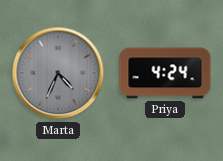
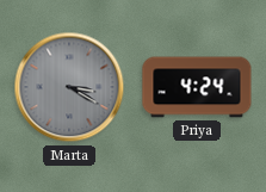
Marta: 4:34 -> 3:20
